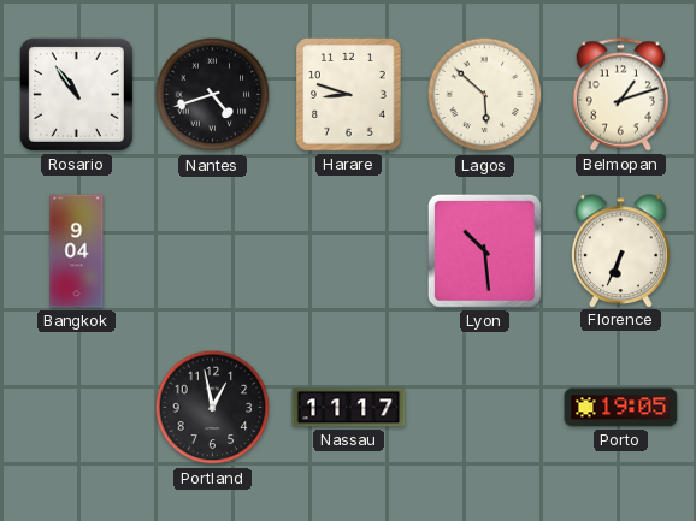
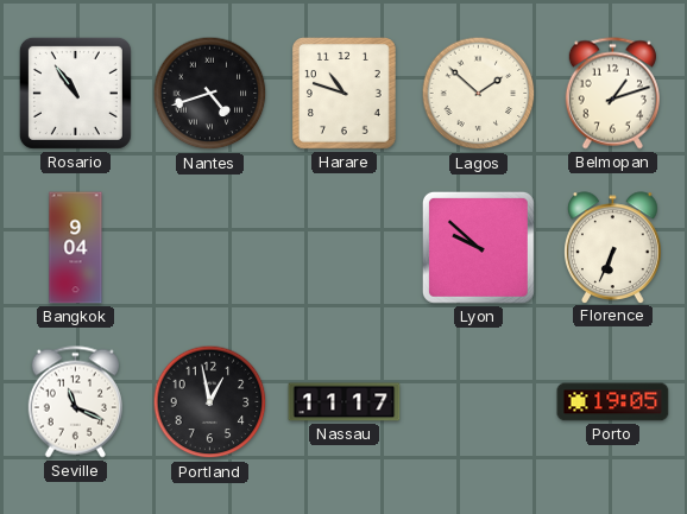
Harare: 8:48 -> 10:48
Lagos: 5:52 -> 1:52
Lyon: 10:29 -> 9:52
Seville: none -> 11:19
